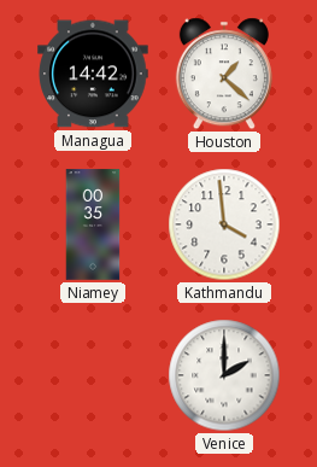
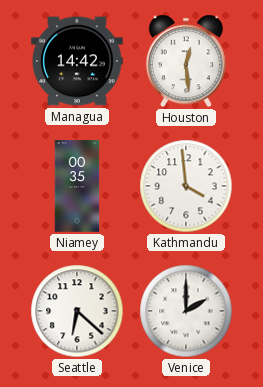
Houston: 1:22 -> 12:29
Seattle: none -> 6:22
